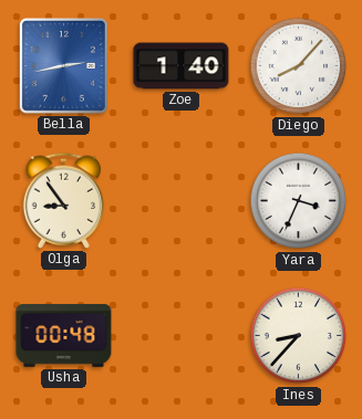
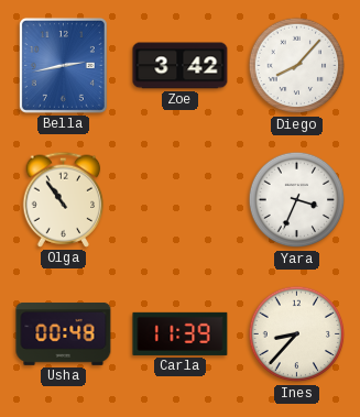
Zoe: 1:40 -> 3:42
Olga: 8:54 -> 10:54
Carla: none -> 11:39
